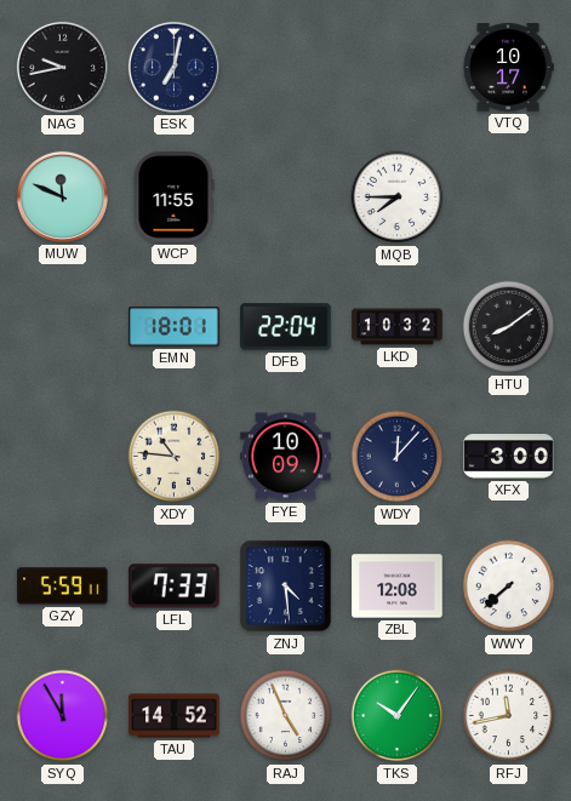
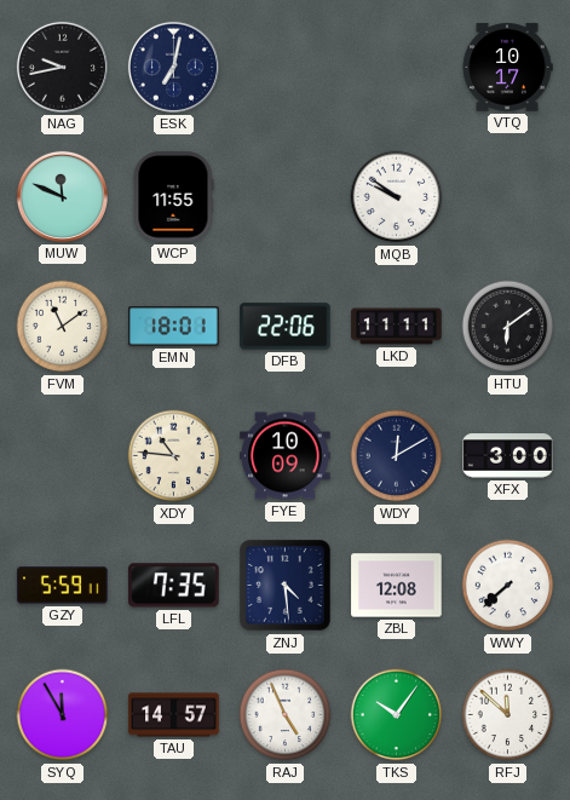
MQB: 7:45 -> 9:51
FVM: none -> 11:09
DFB: 22:04 -> 22:06
LKD: 10:32 -> 11:11
HTU: 8:09 -> 6:09
WDY: 12:07 -> 12:10
LFL: 7:33 -> 7:35
TAU: 14:52 -> 14:57
RFJ: 11:43 -> 11:52
